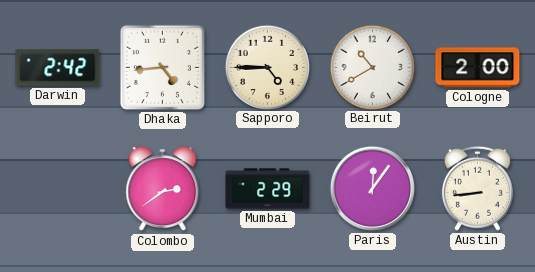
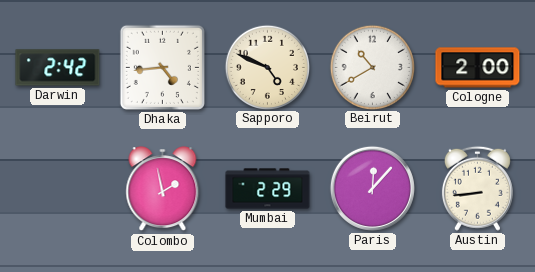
Sapporo: 4:45 -> 4:49
Colombo: 2:39 -> 1:58
Paris: 12:06 -> 12:07
